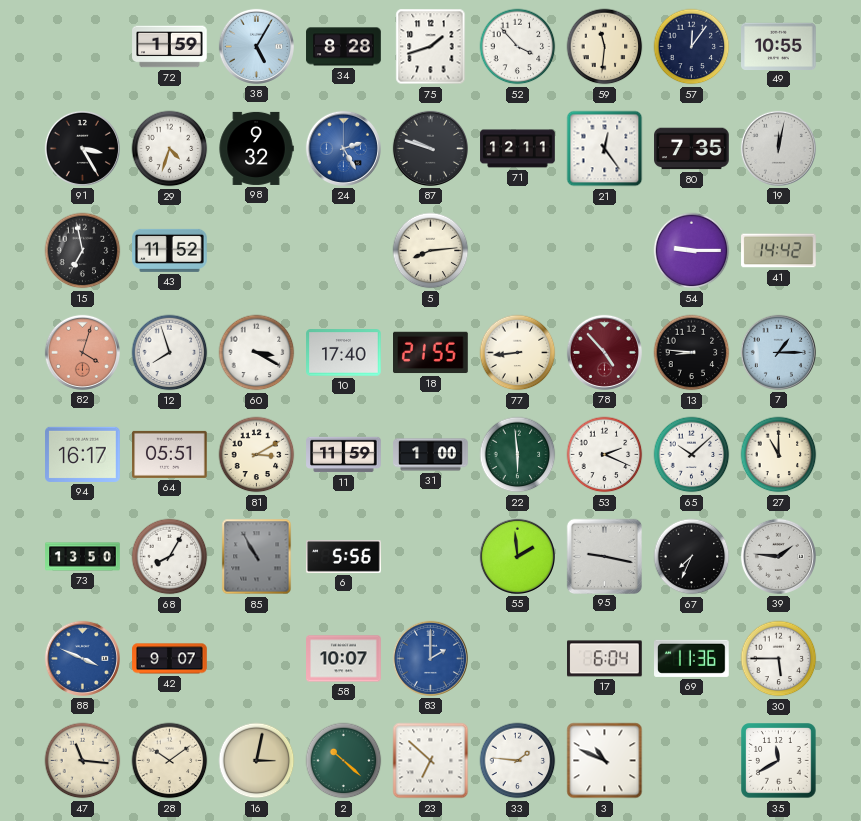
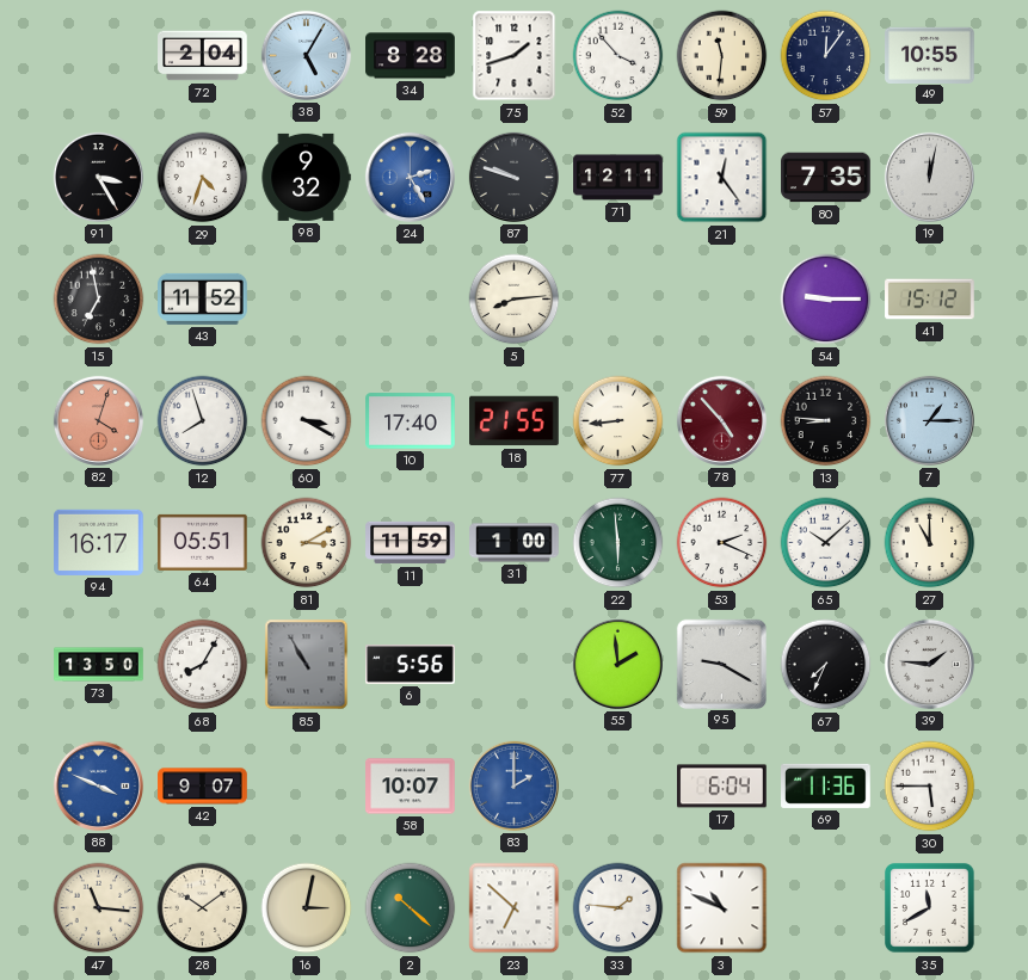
72: 1:59 -> 2:04
41: 14:42 -> 15:12
95: 9:17 -> 9:20
